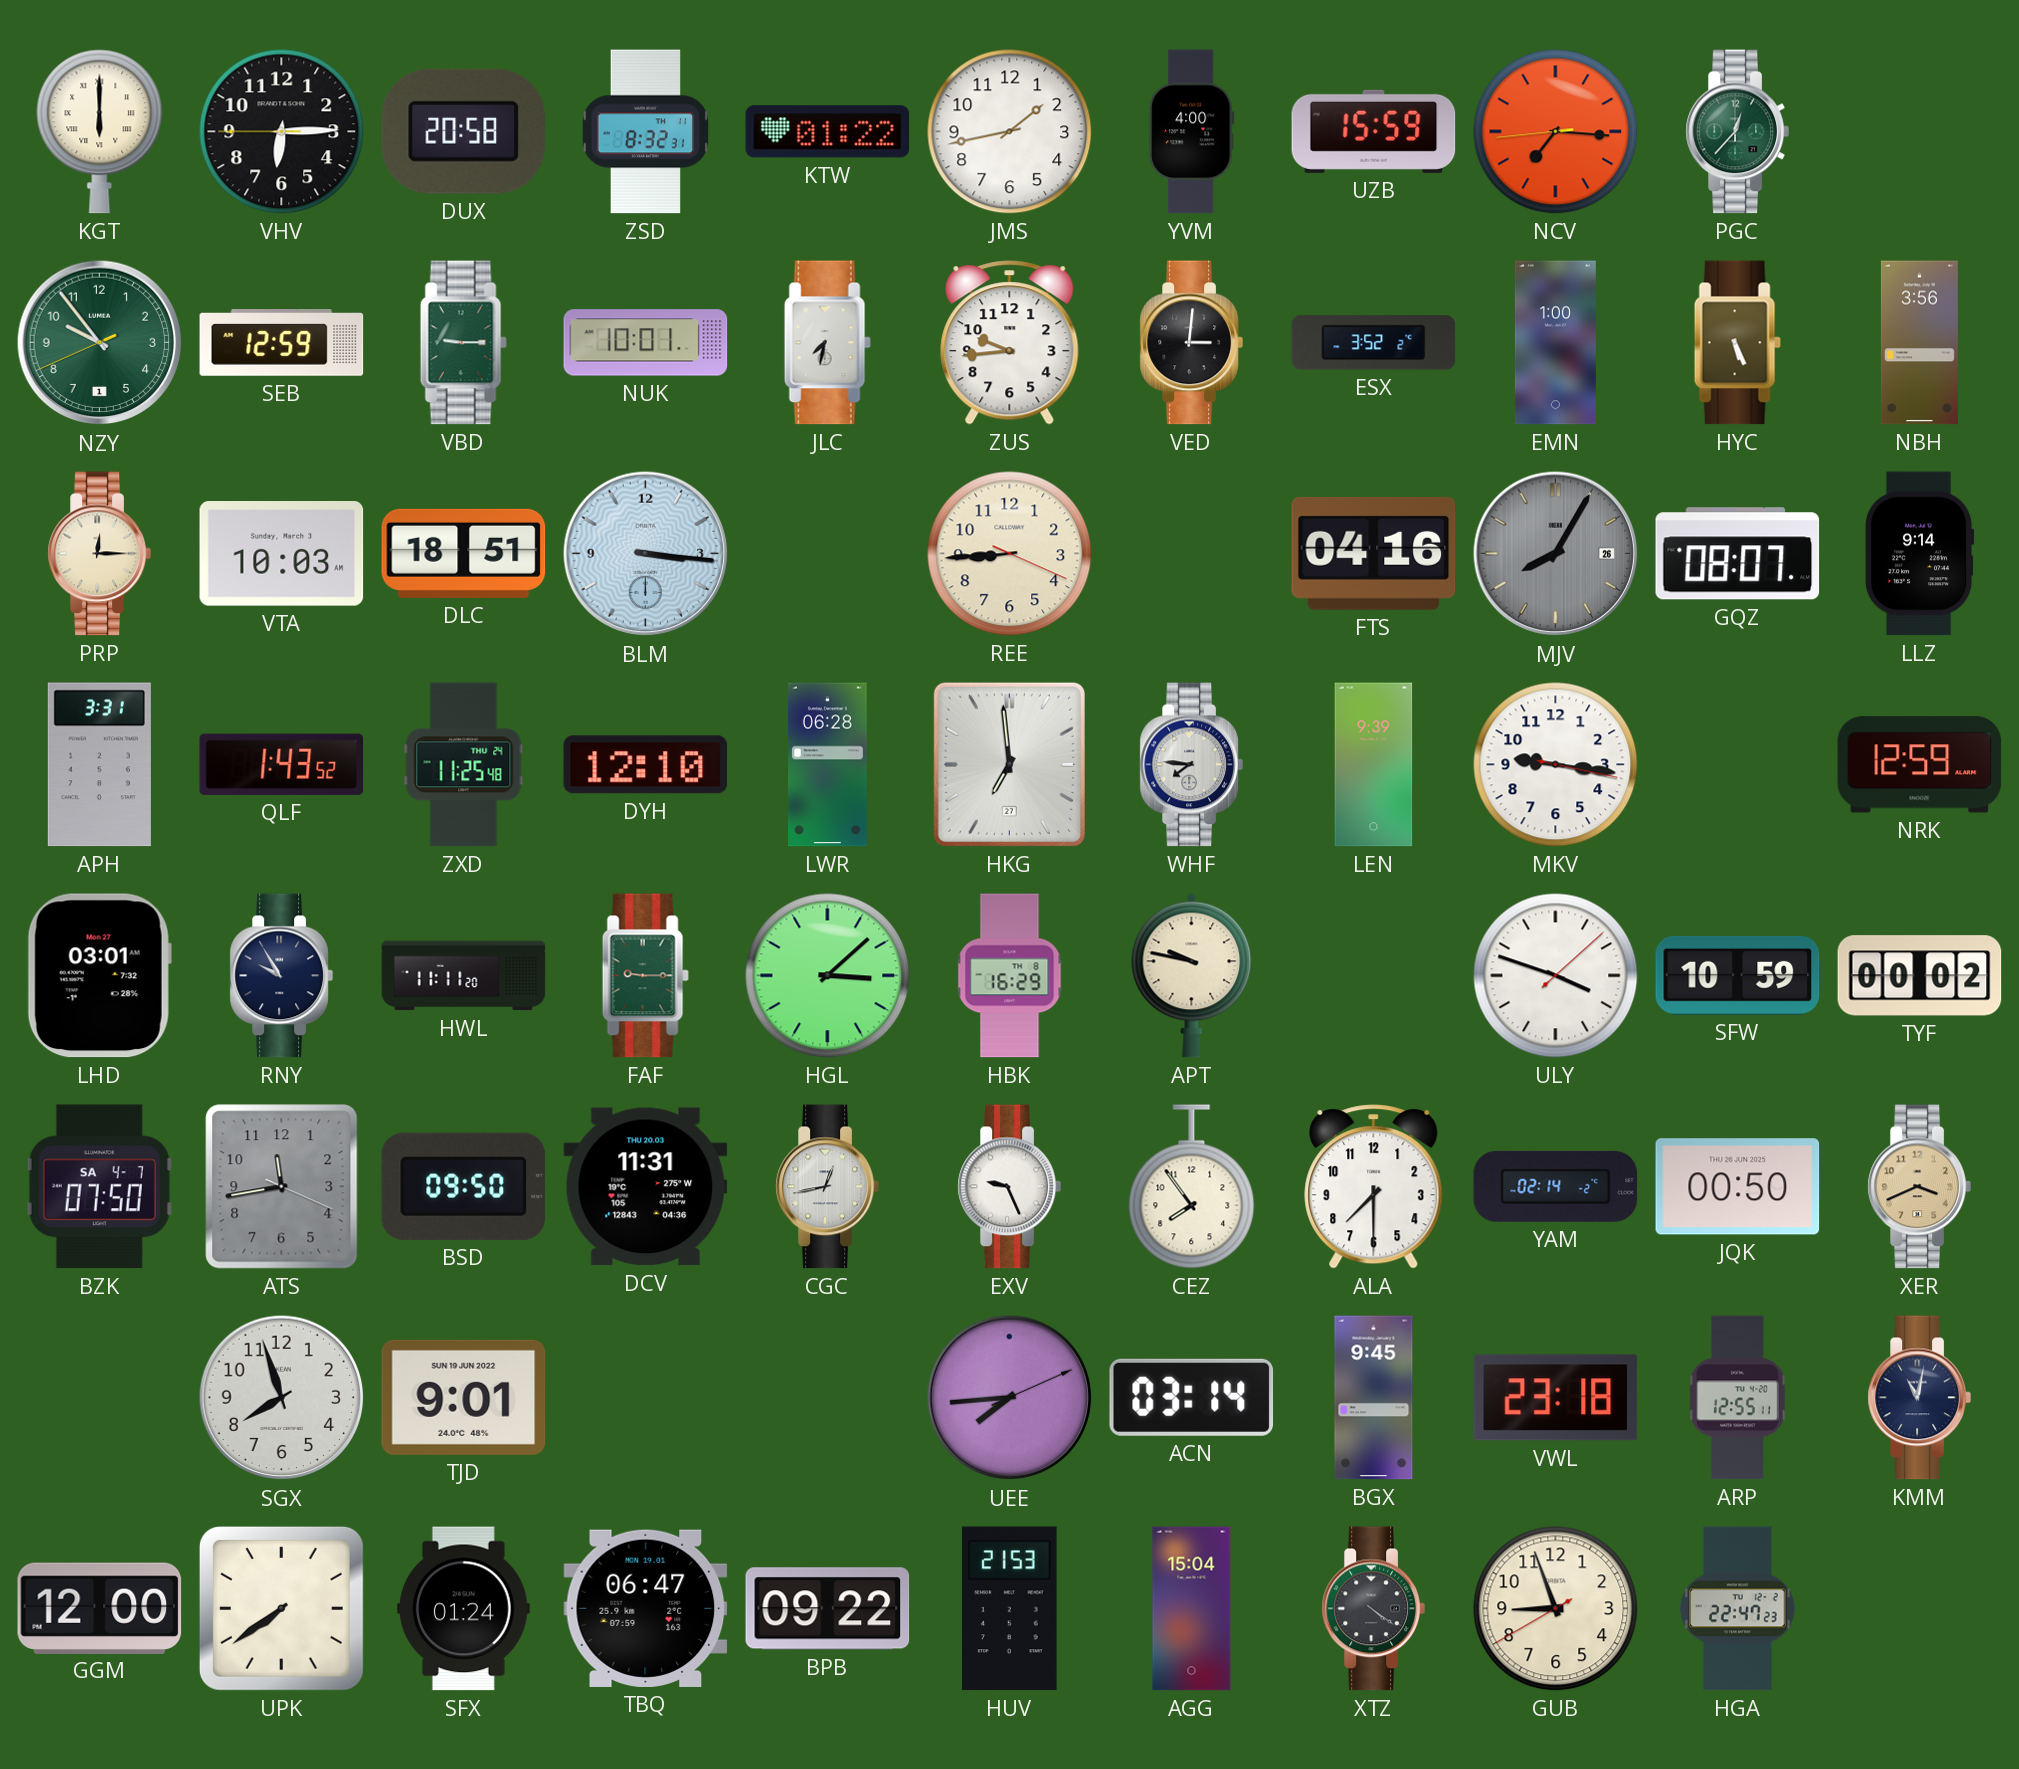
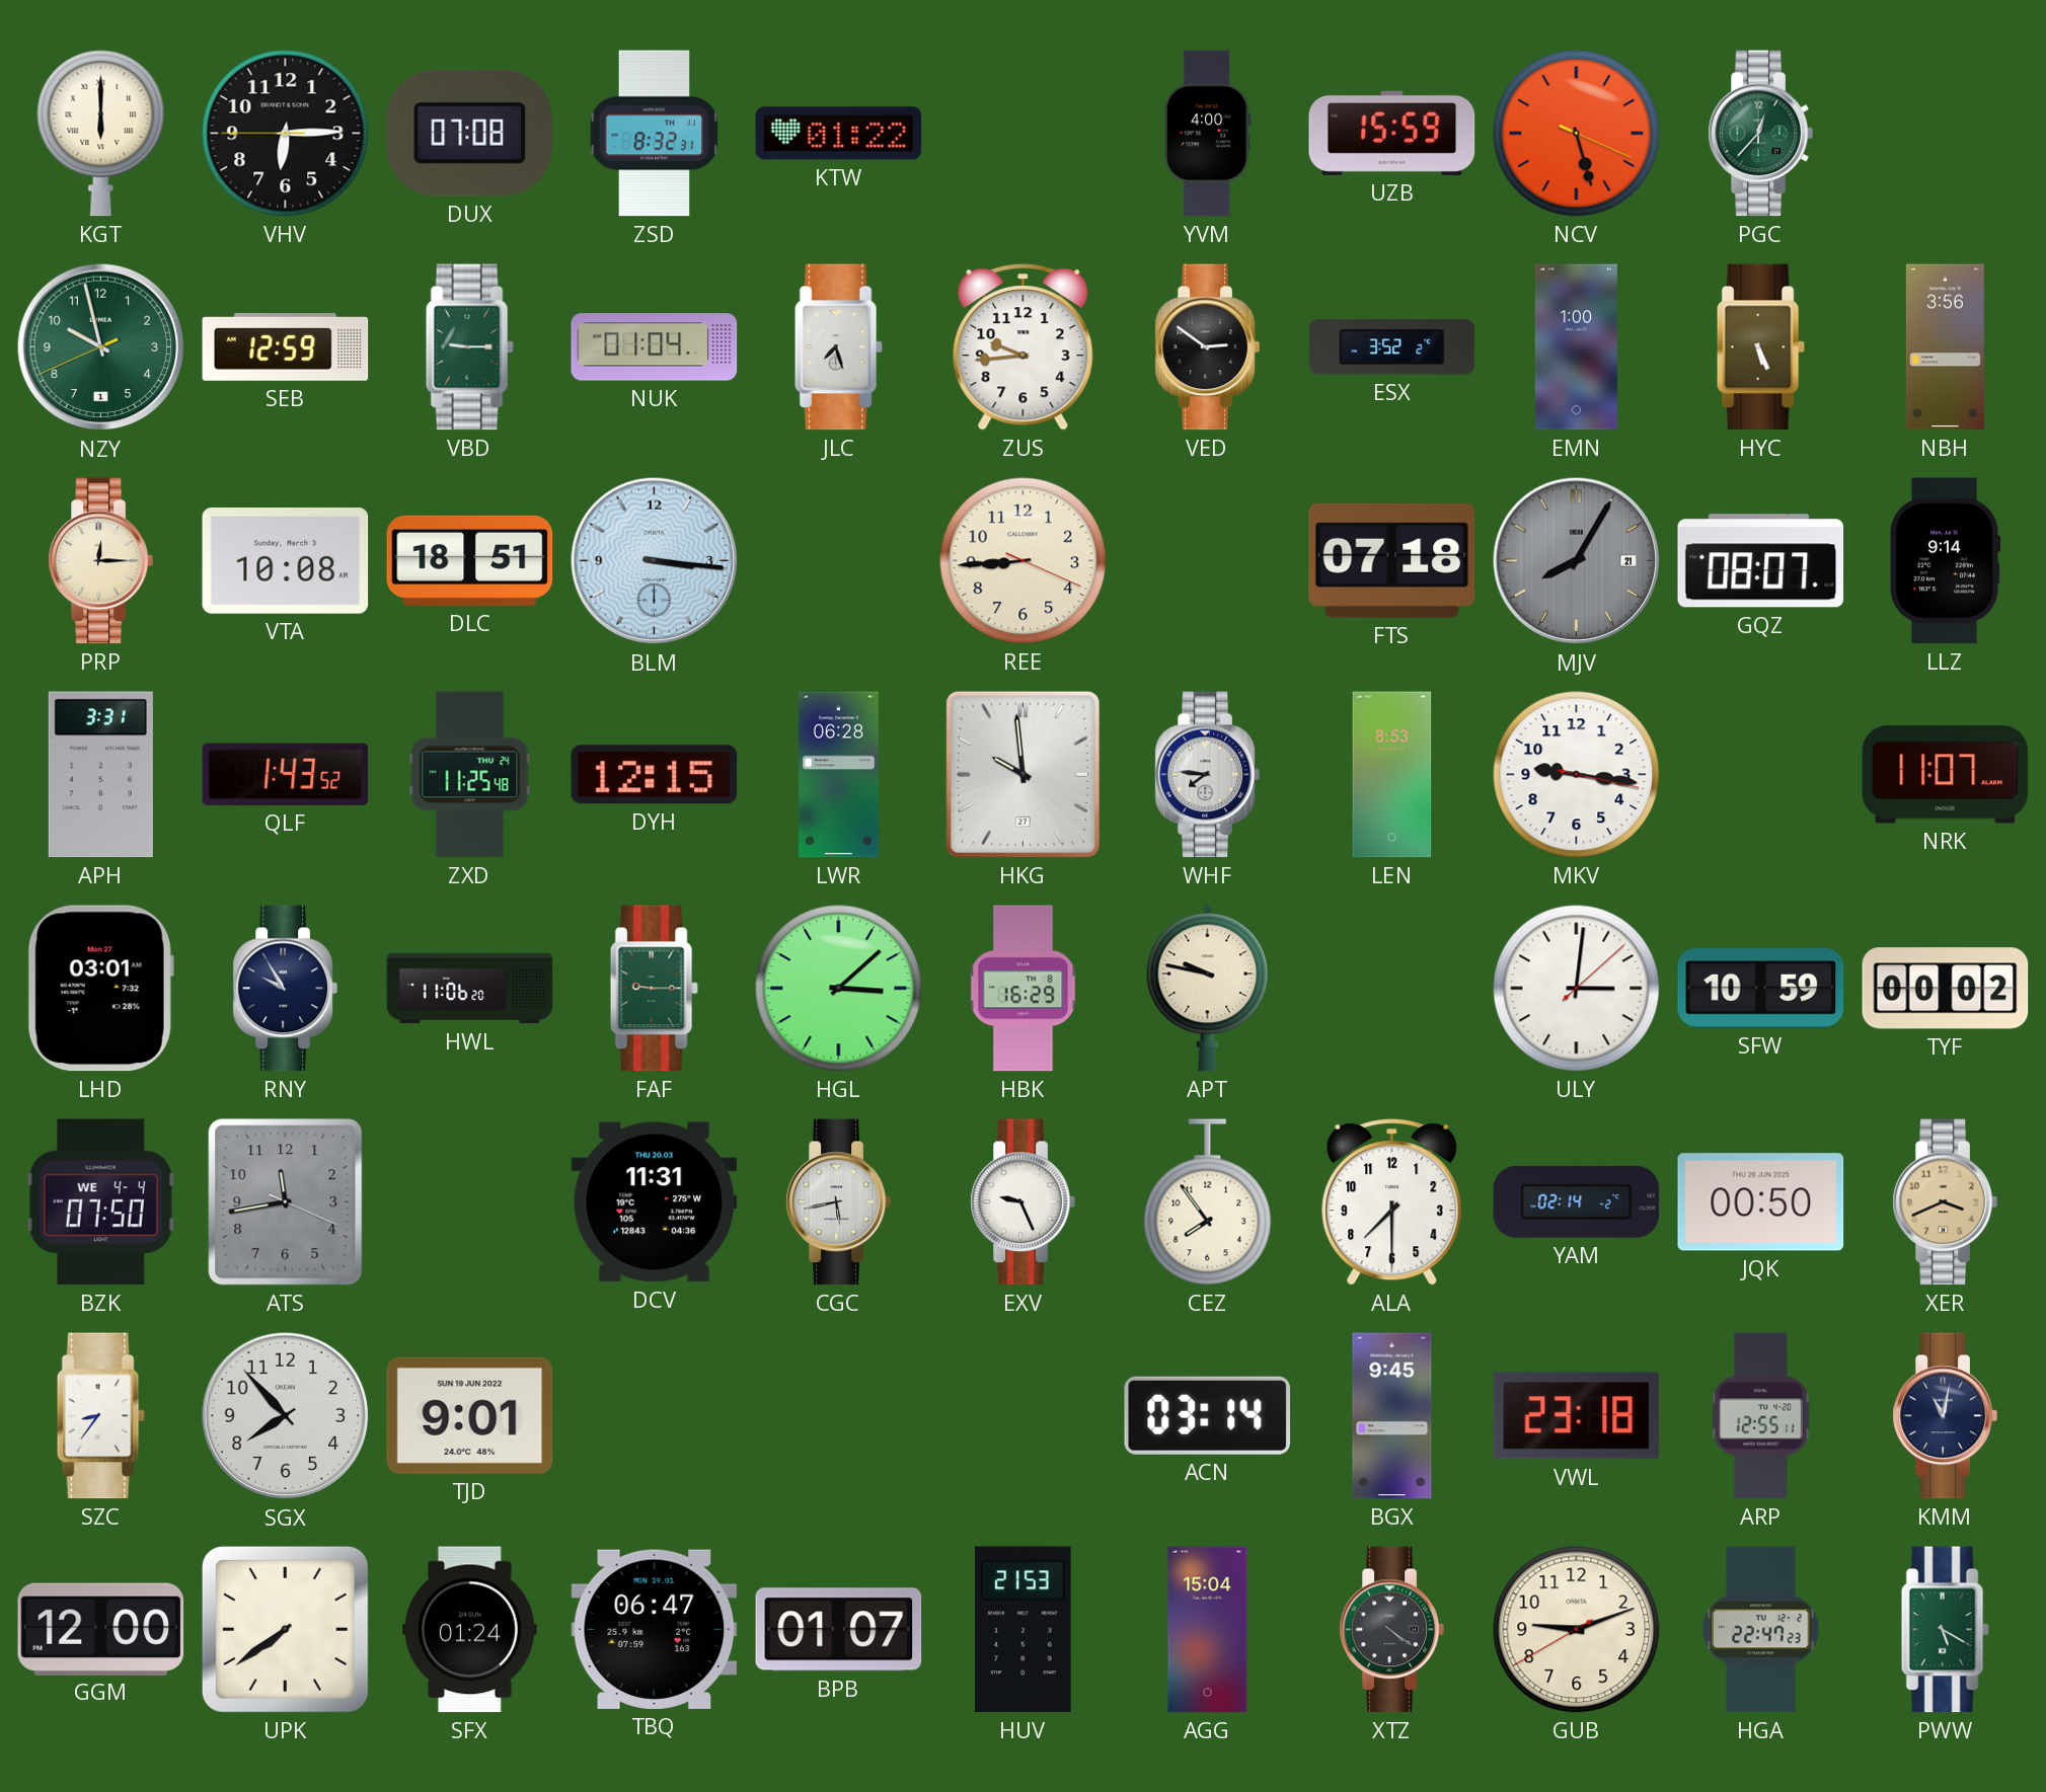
DUX: 20:58 -> 07:08
JMS: 1:43 -> none
NCV: 7:15 -> 5:27
NZY: 9:53 -> 9:57
NUK: 10:01 -> 01:04
JLC: 7:32 -> 7:27
VED: 3:01 -> 2:51
VTA: 10:03 -> 10:08
FTS: 04:16 -> 07:18
MJV date: 26 -> 21
DYH: 12:10 -> 12:15
HKG: 6:59 -> 9:59
LEN: 9:39 -> 8:53
NRK: 12:59 -> 11:07
HWL: 11:11 -> 11:06
ULY: 3:48 -> 3:01
BZK date: SA 4-7 -> WE 4-4
BSD: 09:50 -> none
CGC: 12:43 -> 5:43
SZC: none -> 8:36
SGX: 7:57 -> 7:53
UEE: 7:44 -> none
BPB: 09:22 -> 01:07
GUB: 8:56 -> 9:11
PWW: none -> 5:20
